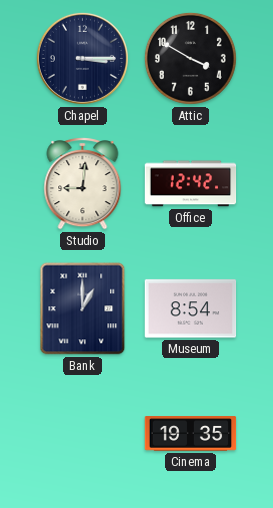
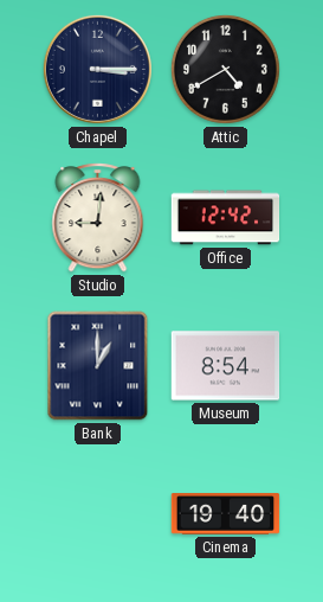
Attic: 3:50 -> 4:40
Cinema: 19:35 -> 19:40
